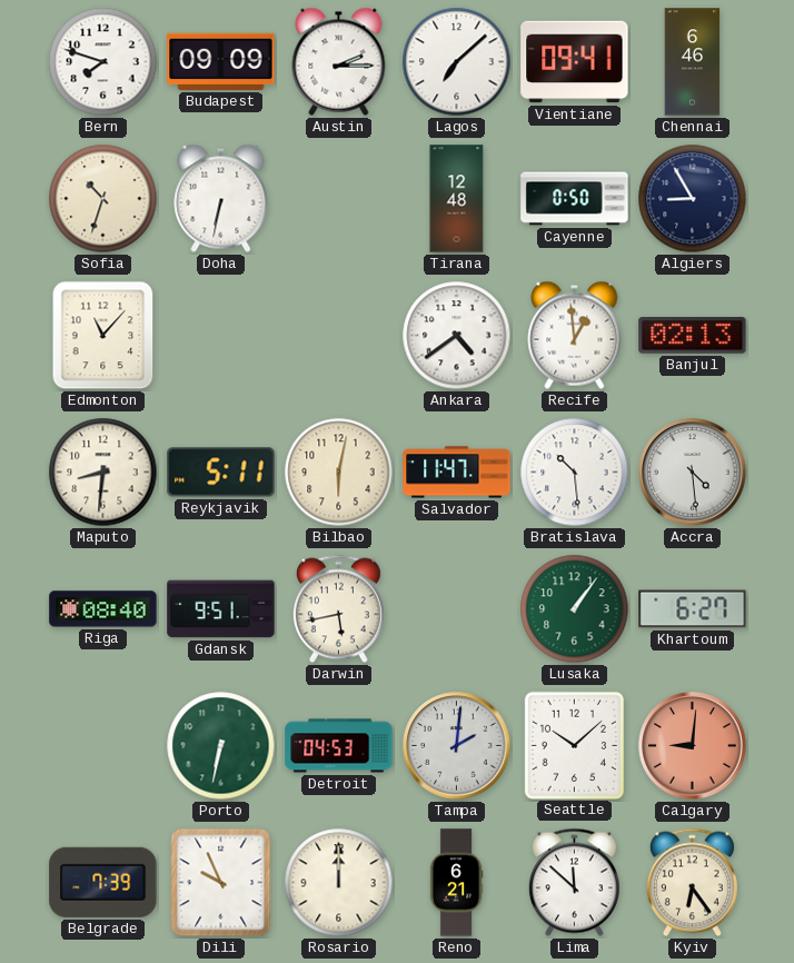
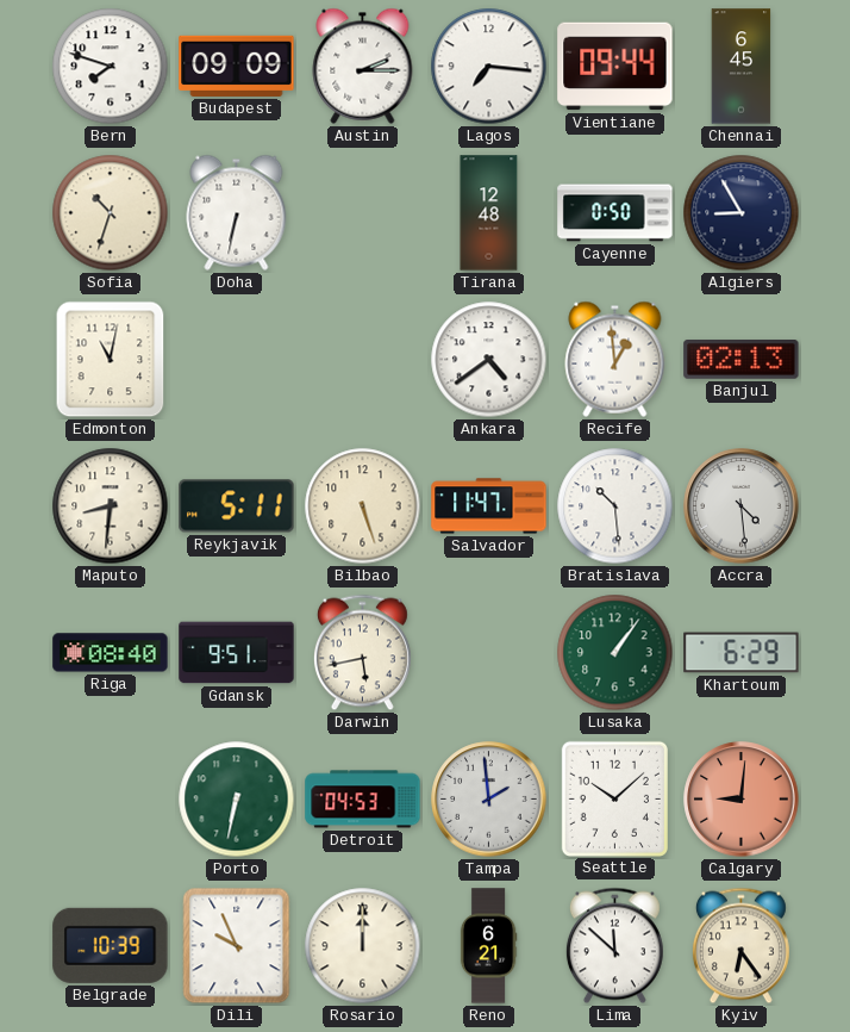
Lagos: 7:08 -> 7:16
Vientiane: 09:41 -> 09:44
Chennai: 6:46 -> 6:45
Edmonton: 11:07 -> 11:02
Bilbao: 6:02 -> 5:27
Khartoum: 6:27 -> 6:29
Tampa: 2:01 -> 1:59
Belgrade: 7:39 -> 10:39
